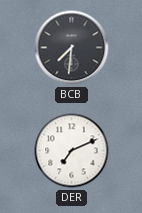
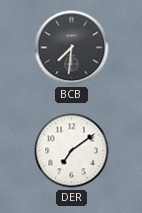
DER: 7:11 -> 7:09
